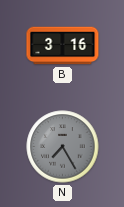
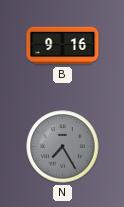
B: 3:16 -> 9:16
